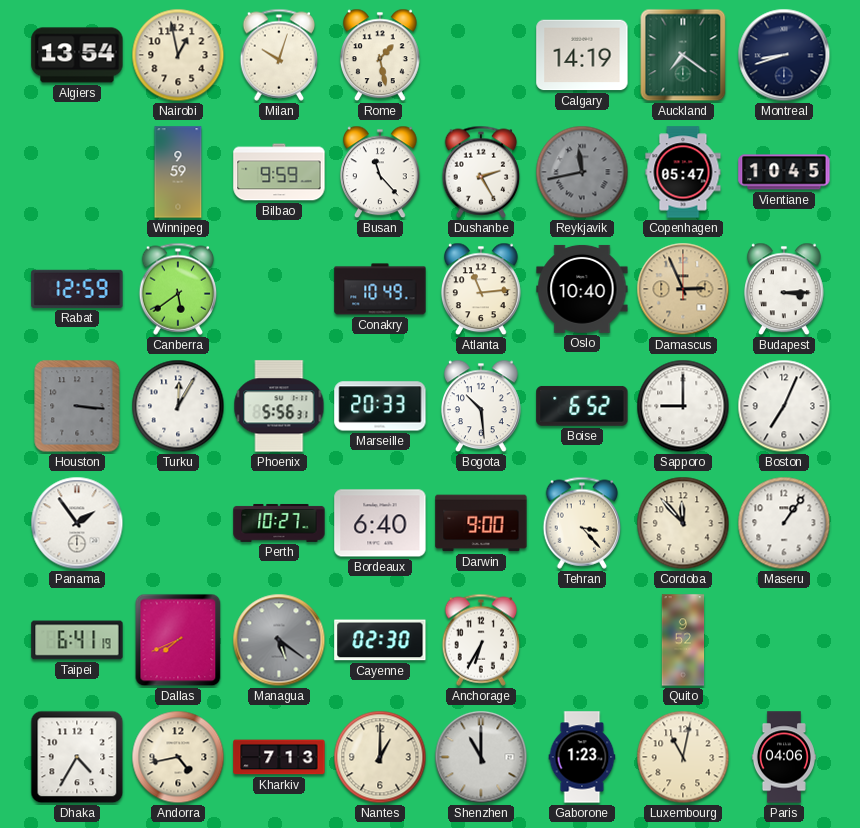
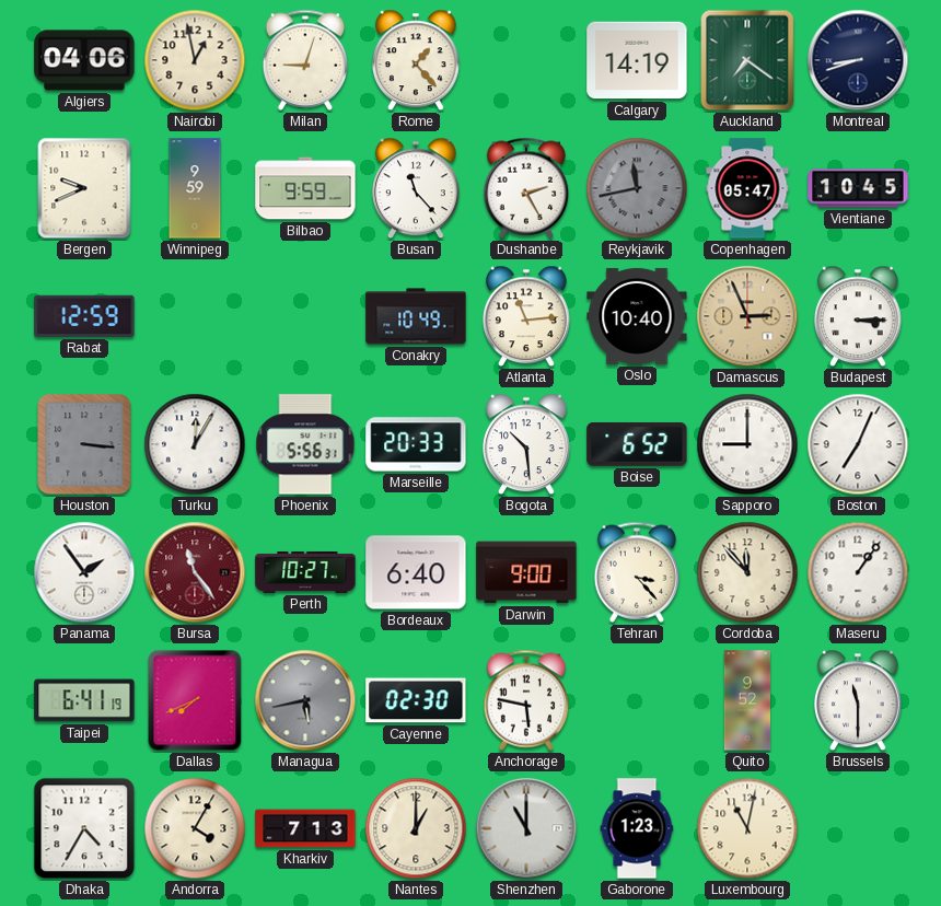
Algiers: 13:54 -> 04:06
Milan: 10:03 -> 9:03
Rome: 1:28 -> 1:23
Bergen: none -> 9:41
Canberra: 5:39 -> none
Bursa: none -> 11:24
Managua: 5:21 -> 5:43
Anchorage: 6:35 -> 5:47
Brussels: none -> 11:30
Andorra: 4:43 -> 4:05
Paris: 04:06 -> none
